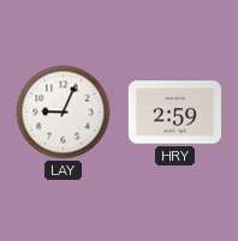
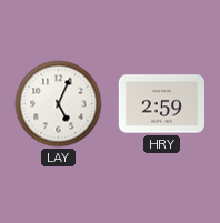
LAY: 9:04 -> 5:04
